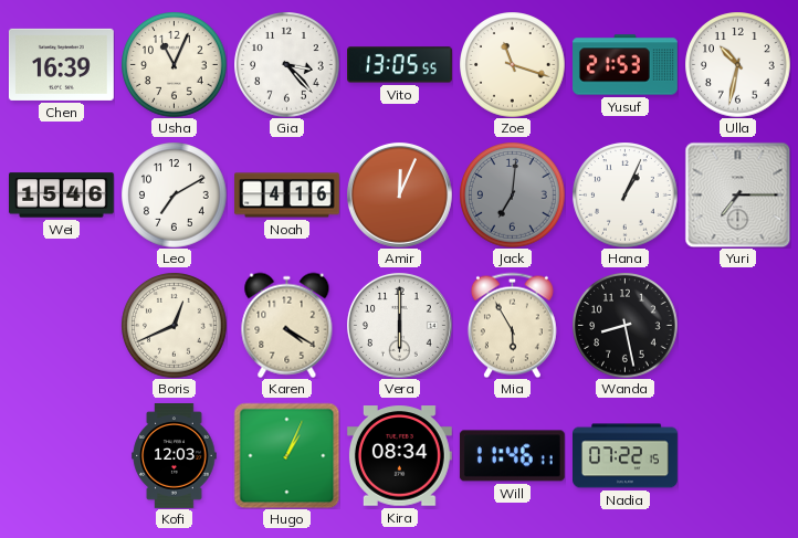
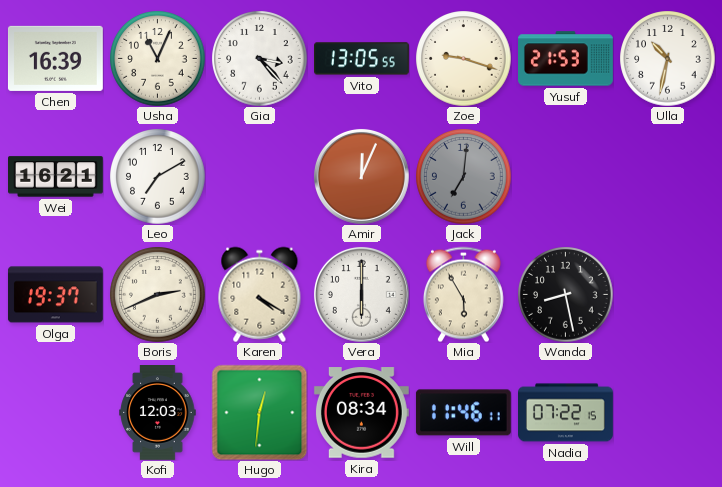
Zoe: 11:18 -> 9:18
Wei: 15:46 -> 16:21
Noah: 4:16 -> none
Hana: 1:04 -> none
Yuri: 7:15 -> none
Olga: none -> 19:37
Boris: 12:41 -> 2:41
Hugo: 1:04 -> 12:31
